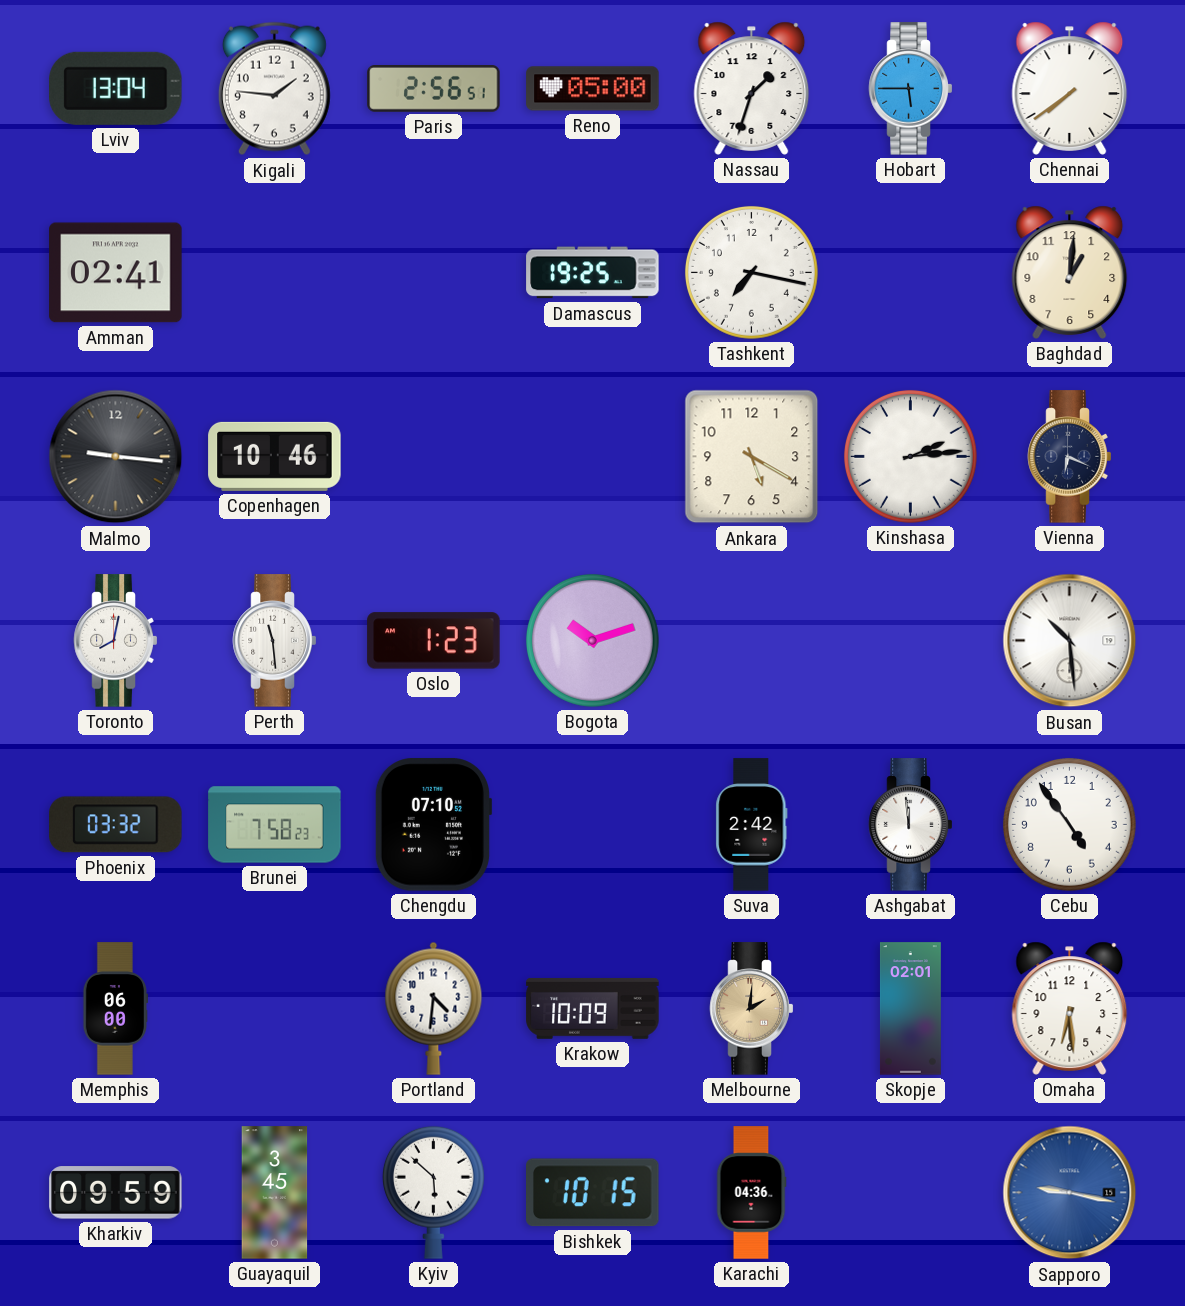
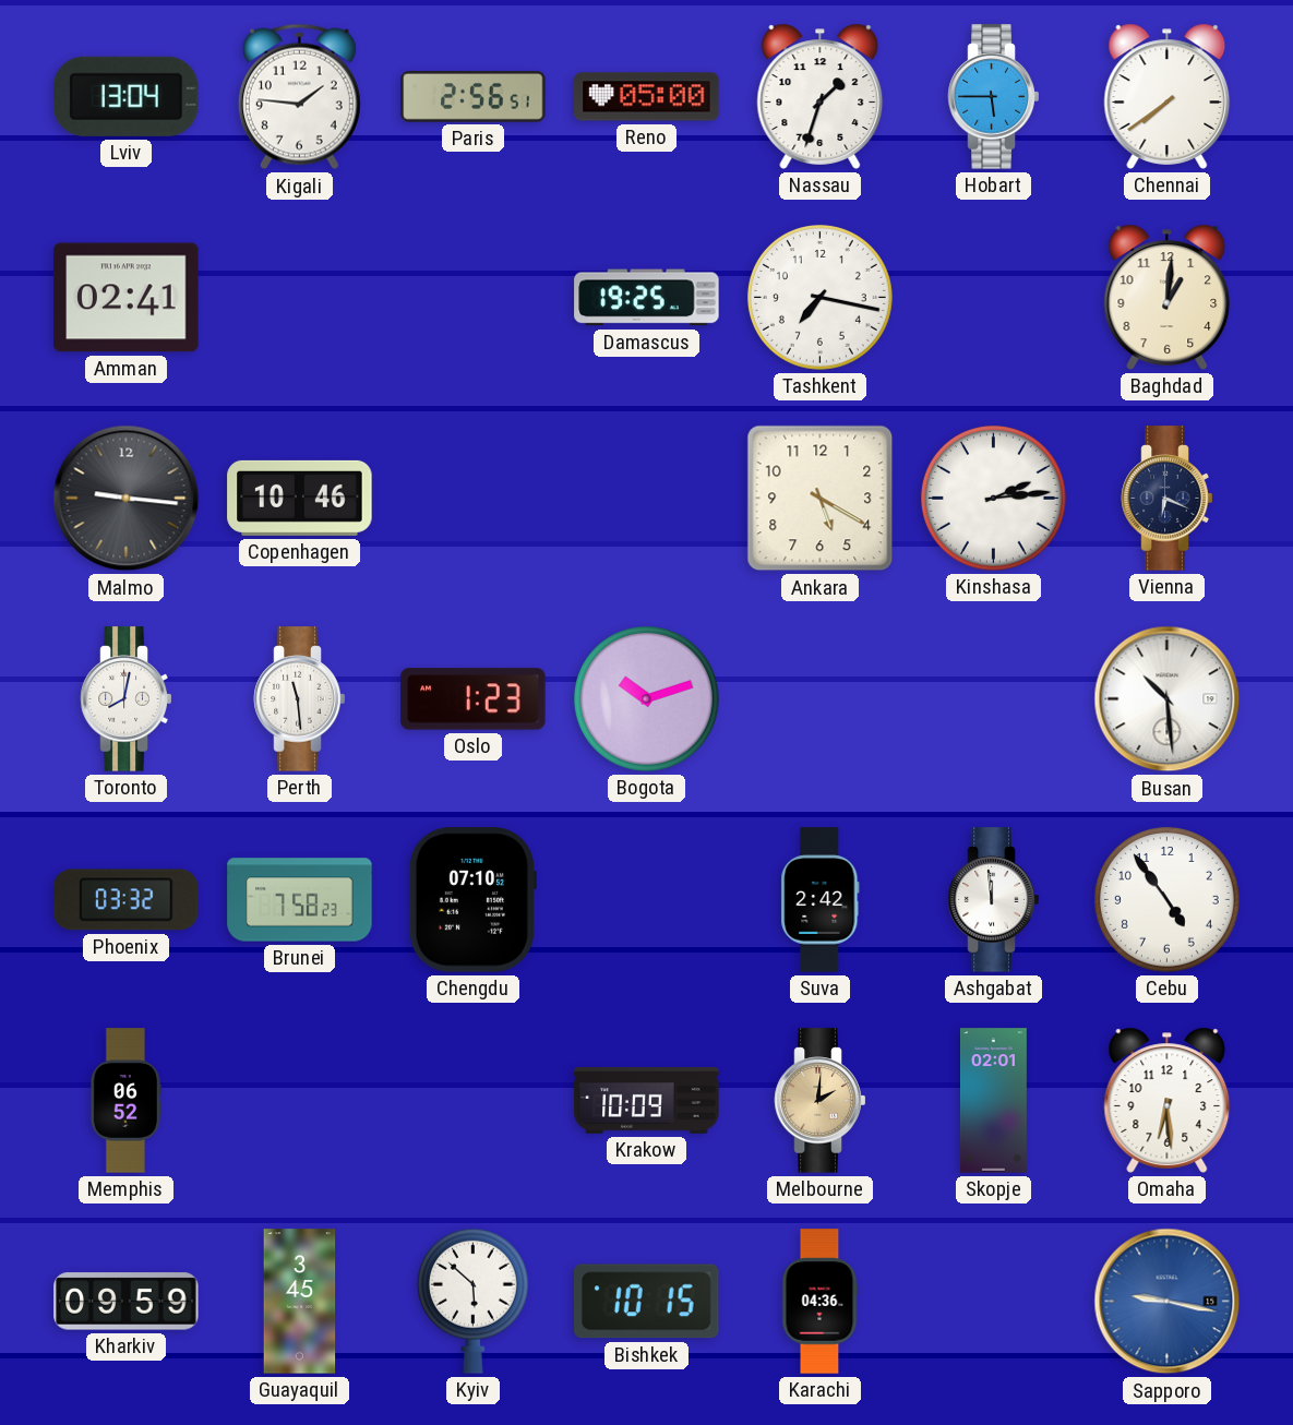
Memphis: 06:00 -> 06:52
Portland: 4:31 -> none
